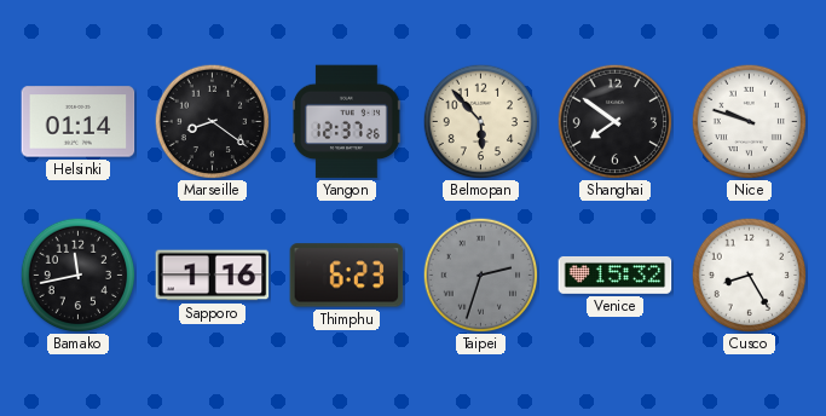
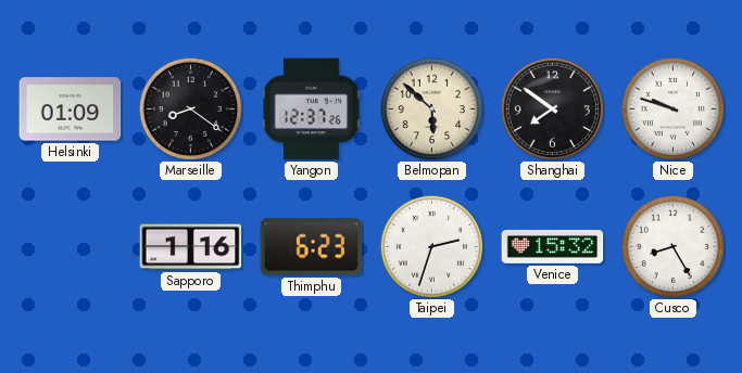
Helsinki: 01:14 -> 01:09
Belmopan: 5:53 -> 5:52
Bamako: 11:43 -> none
Taipei dial: grey -> white
